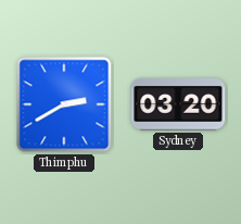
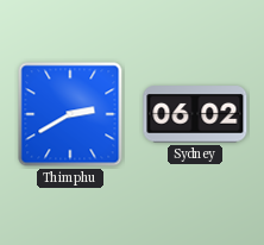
Sydney: 03:20 -> 06:02
